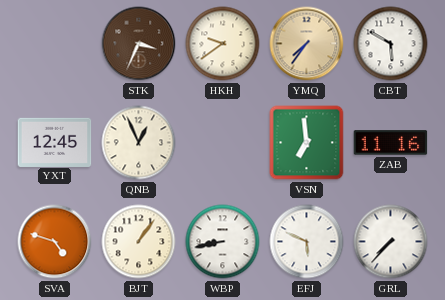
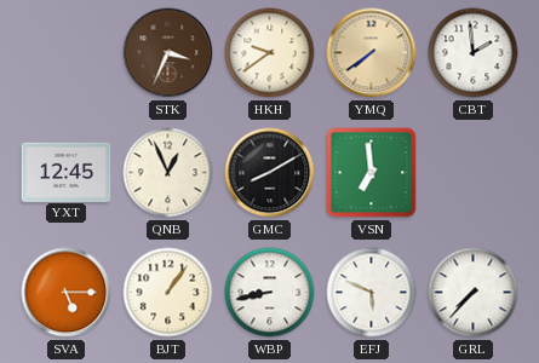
YMQ: 7:36 -> 7:39
CBT: 5:50 -> 1:59
GMC: none -> 8:10
ZAB: 11:16 -> none
SVA: 4:48 -> 5:15
